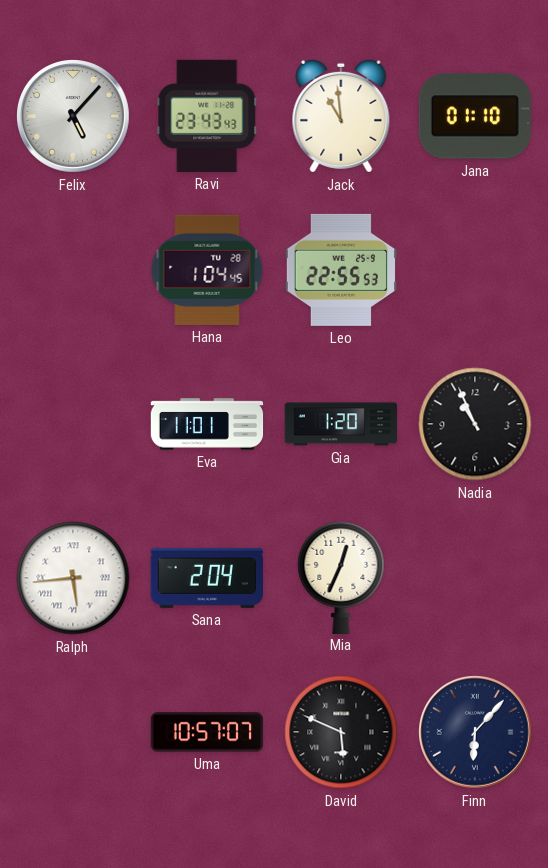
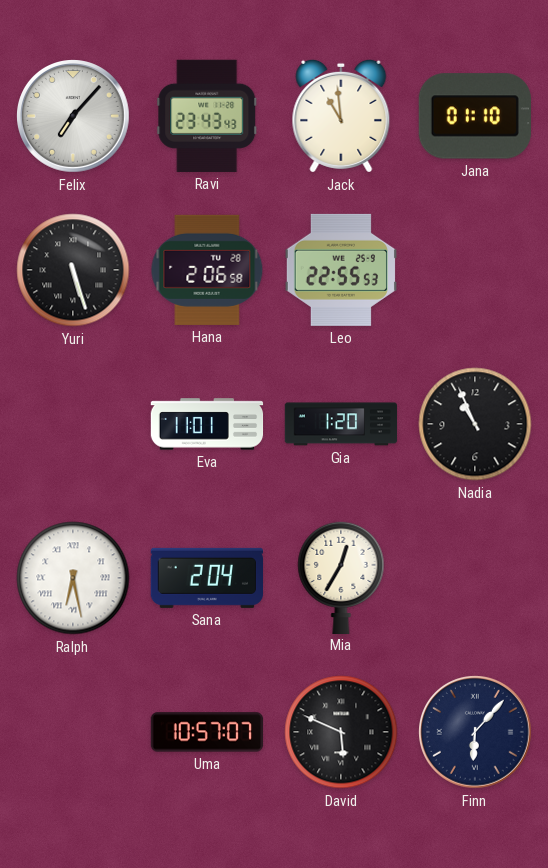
Felix: 5:07 -> 7:07
Yuri: none -> 5:27
Hana: 1:04 -> 2:06
Ralph: 5:44 -> 6:28
Mia: 12:34 -> 12:35
